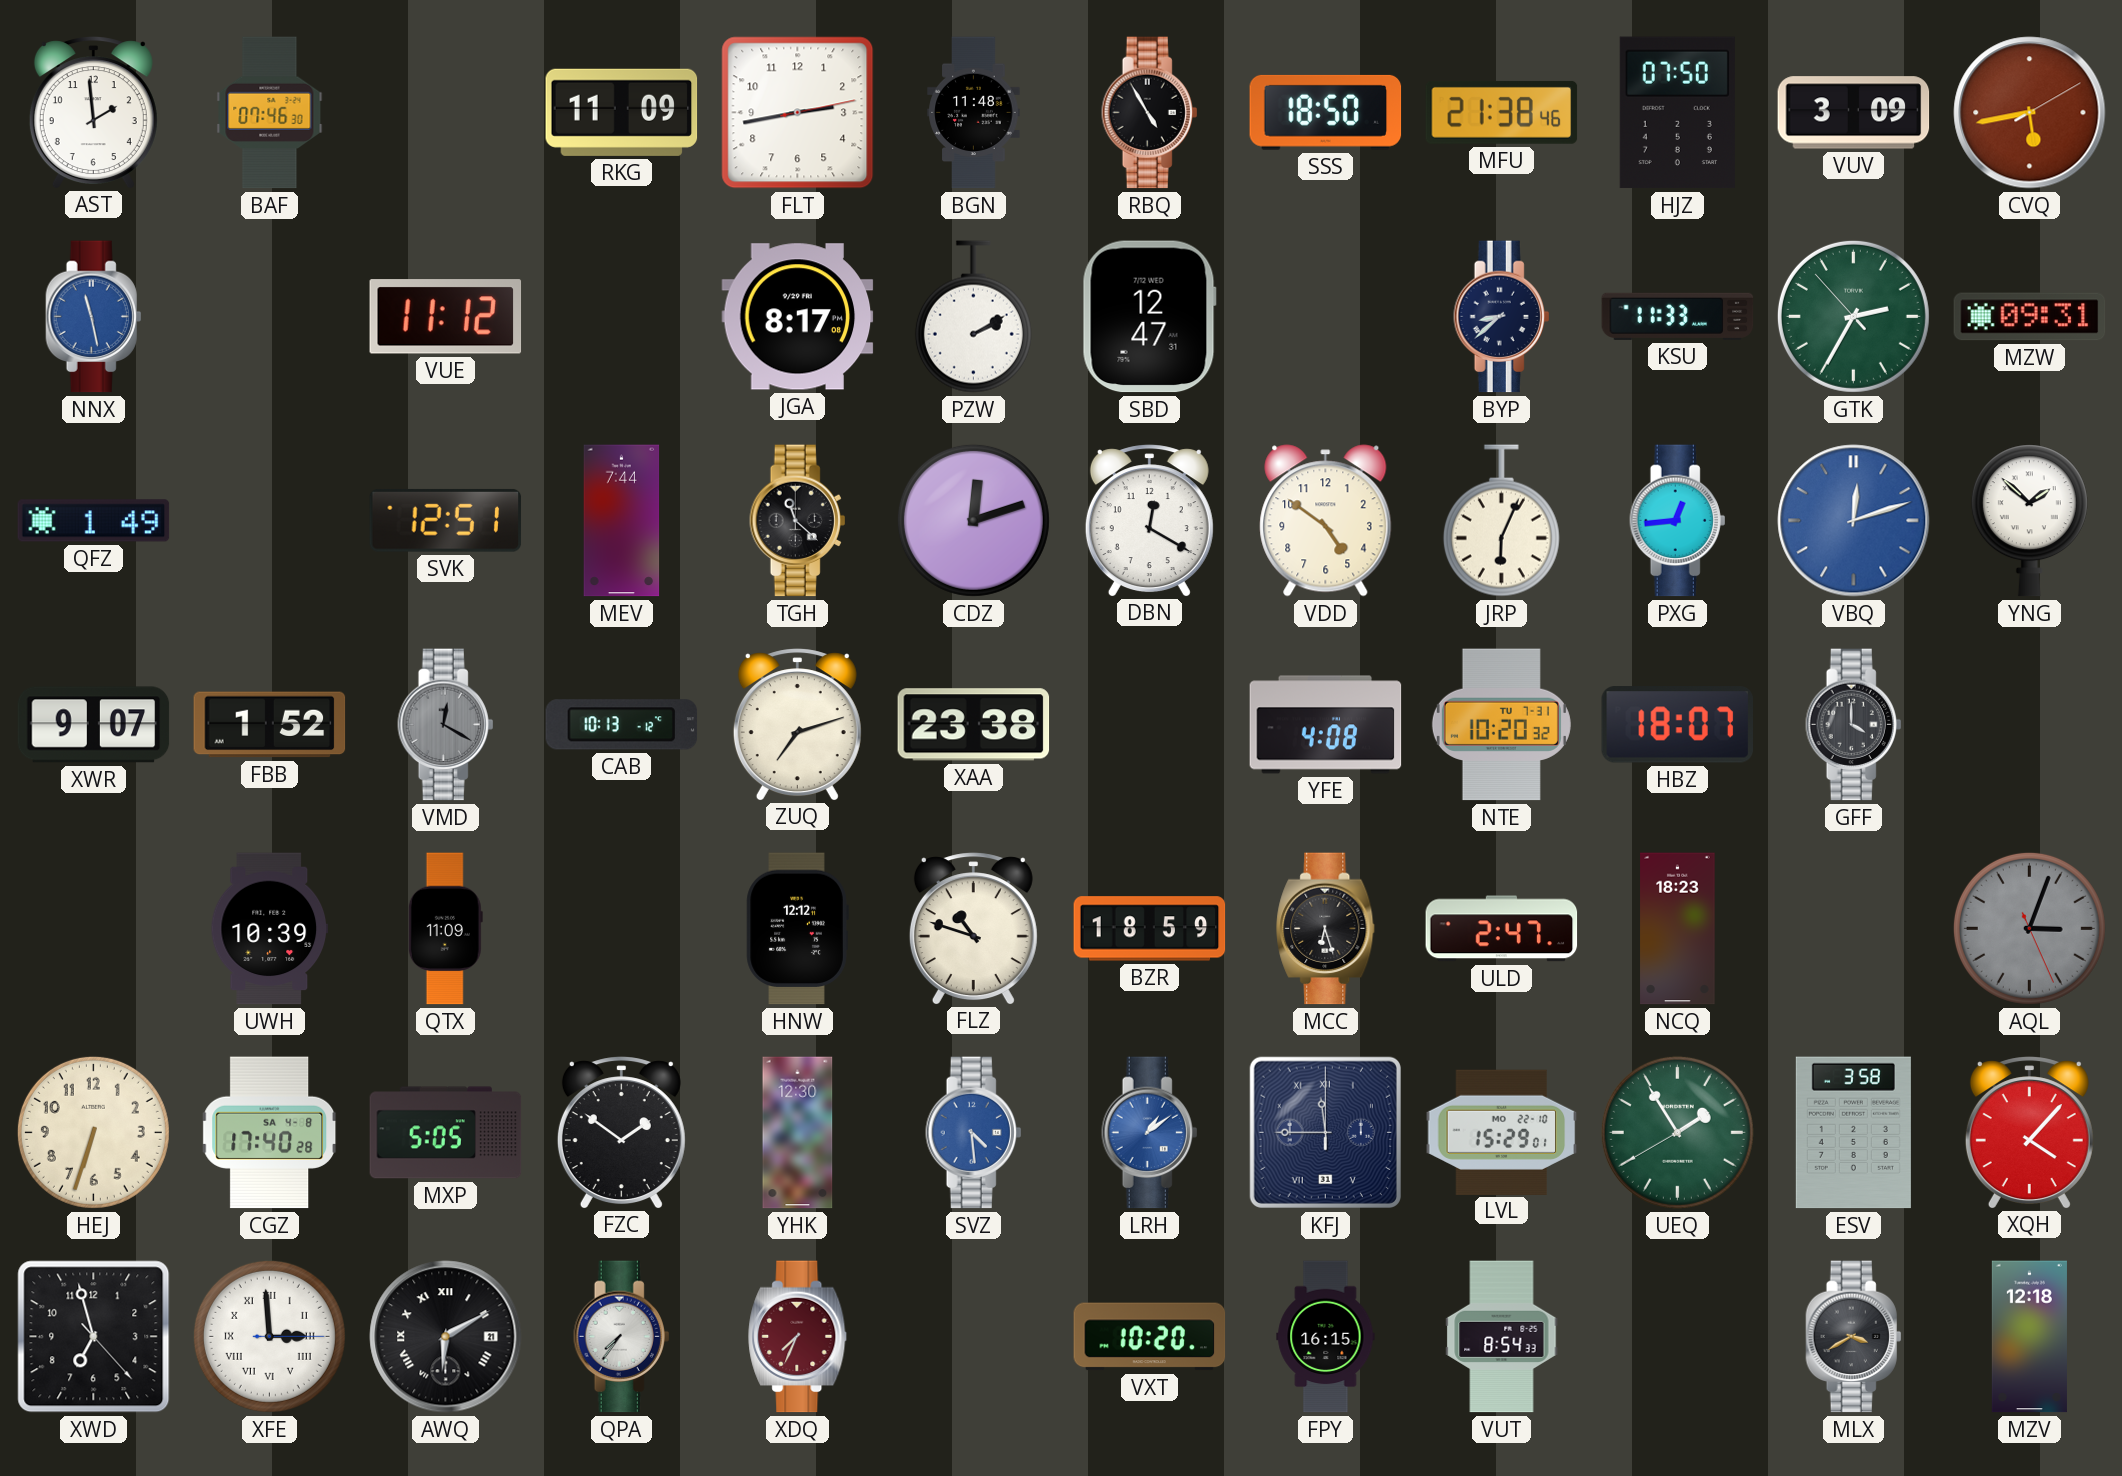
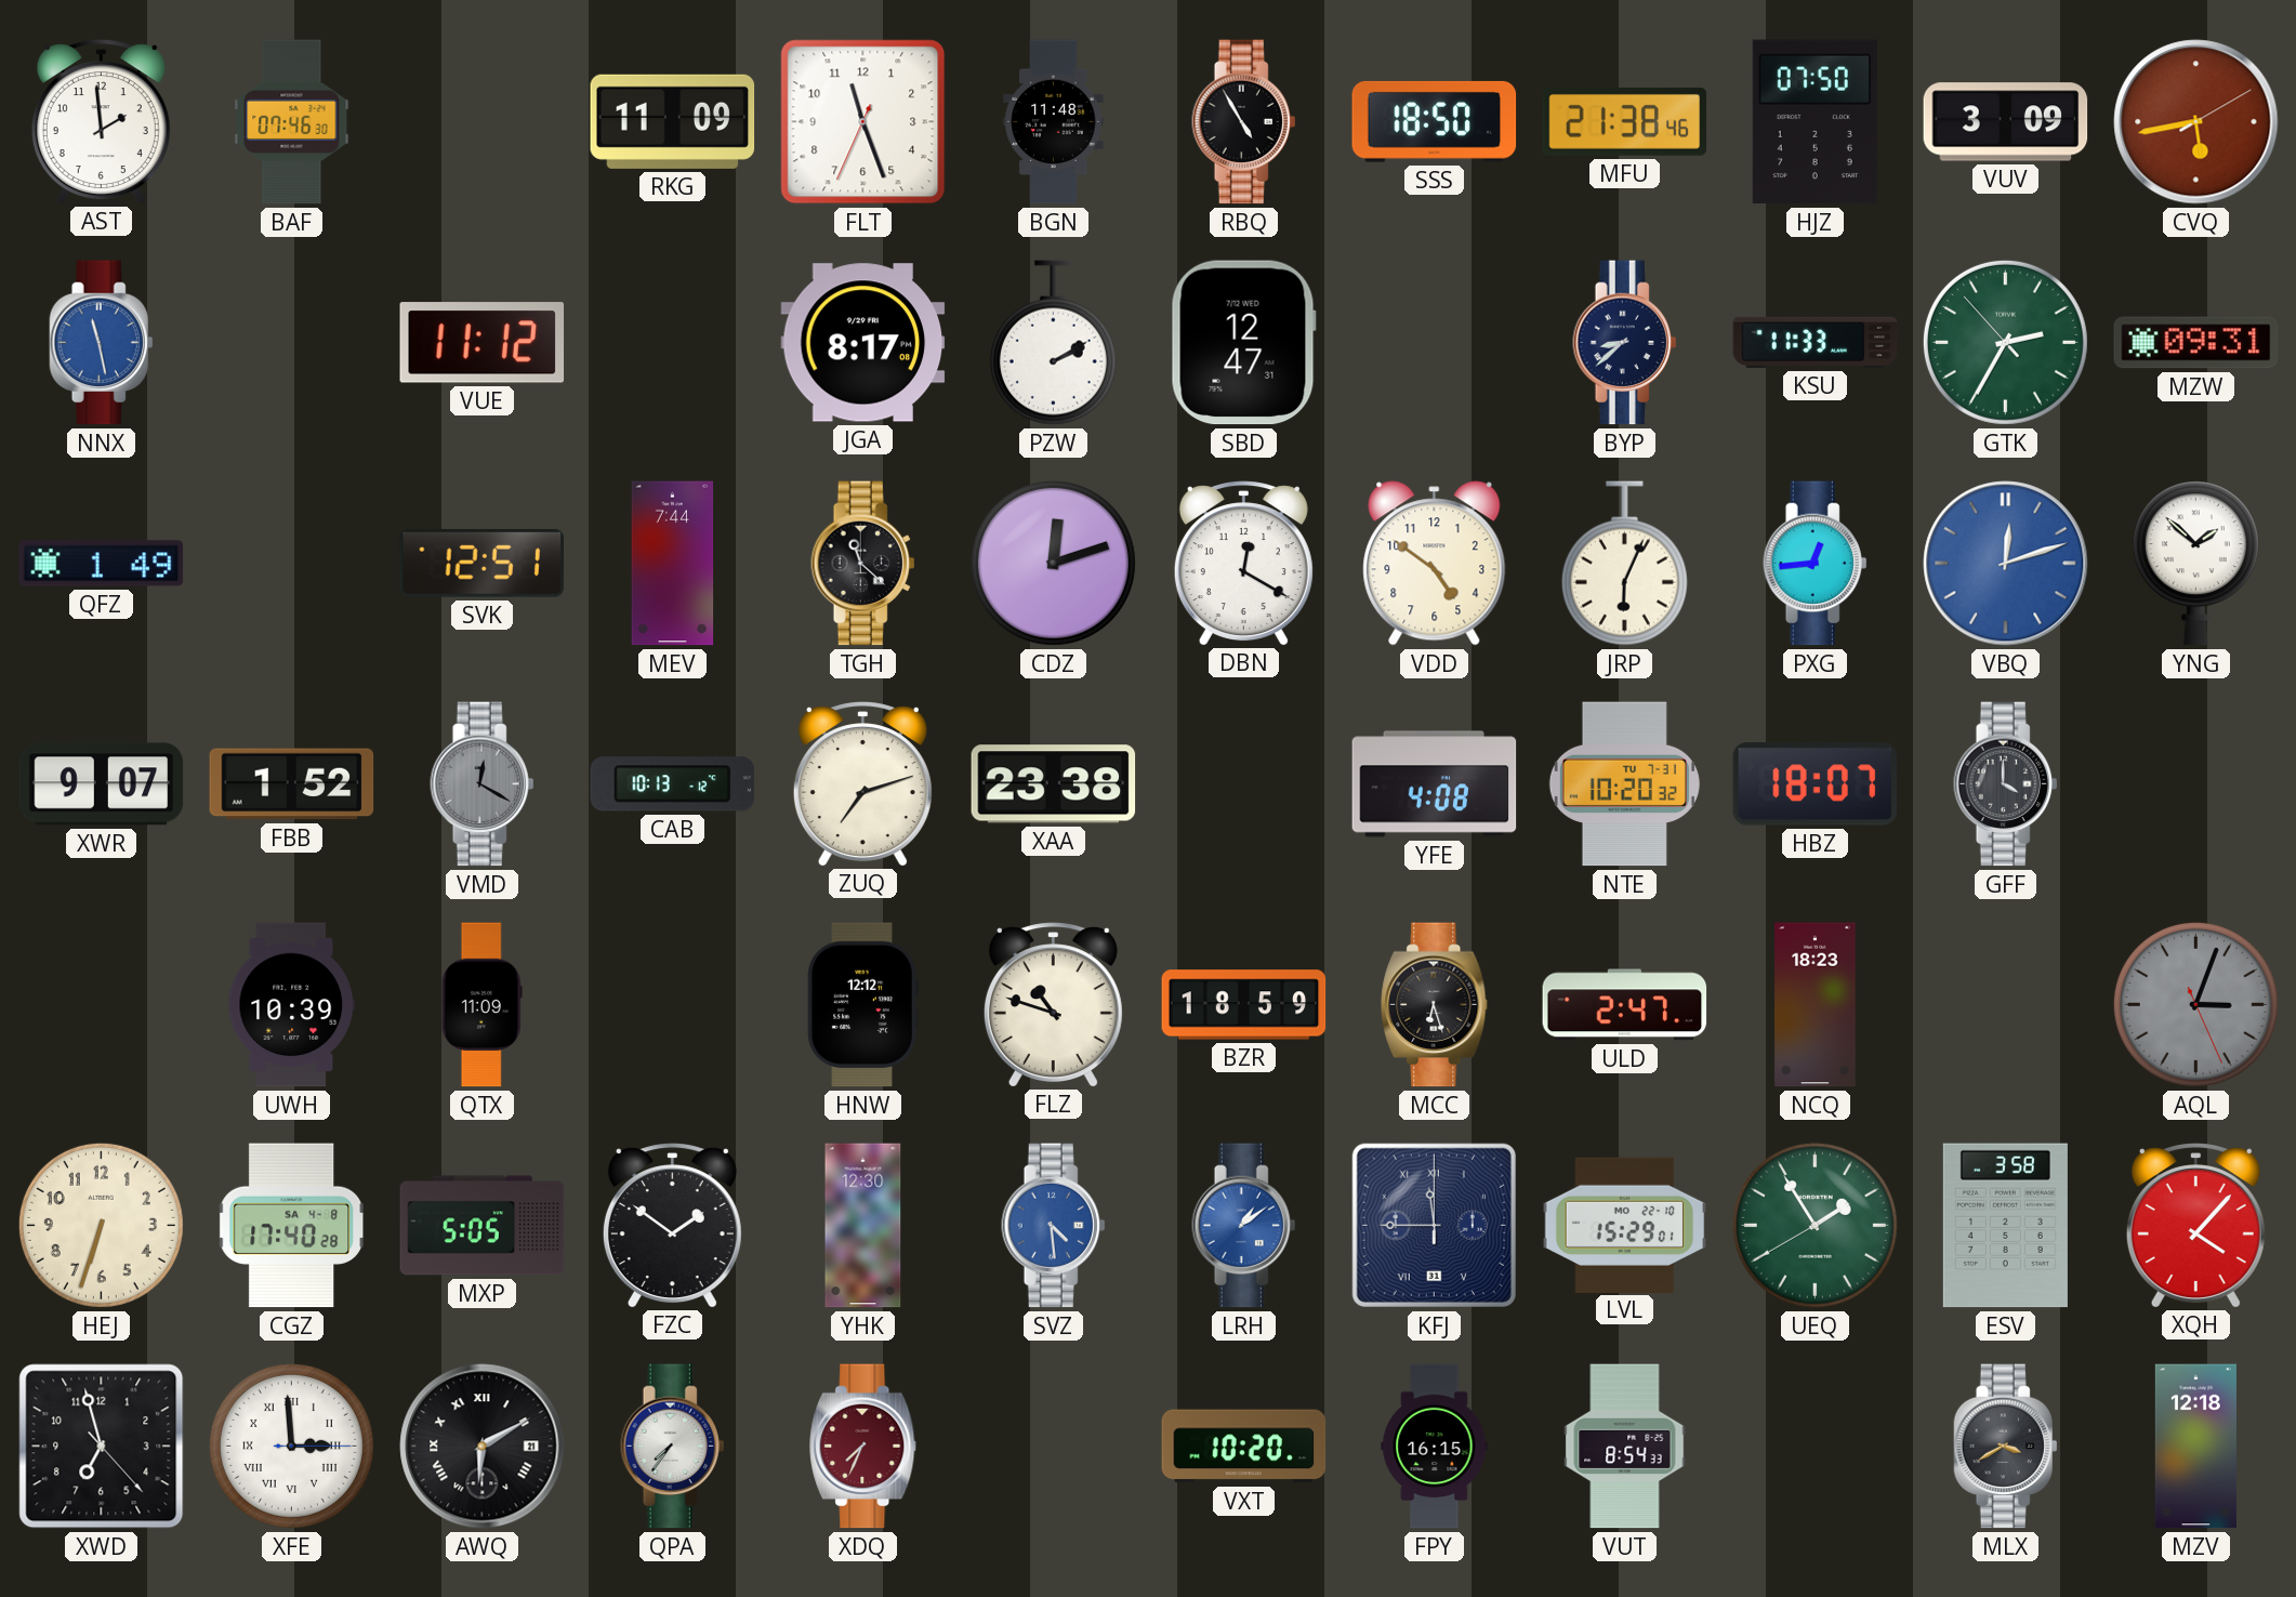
FLT: 2:43 -> 11:26
